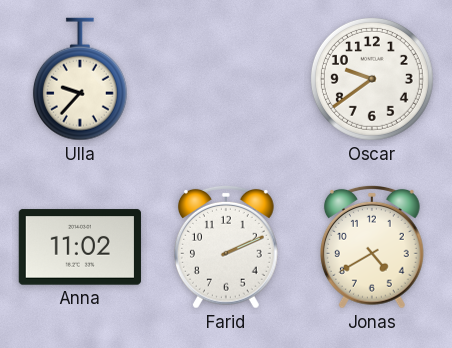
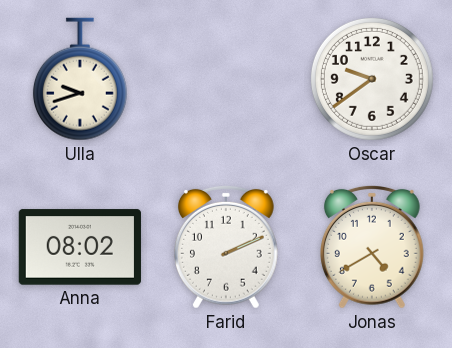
Ulla: 9:37 -> 9:42
Anna: 11:02 -> 08:02
